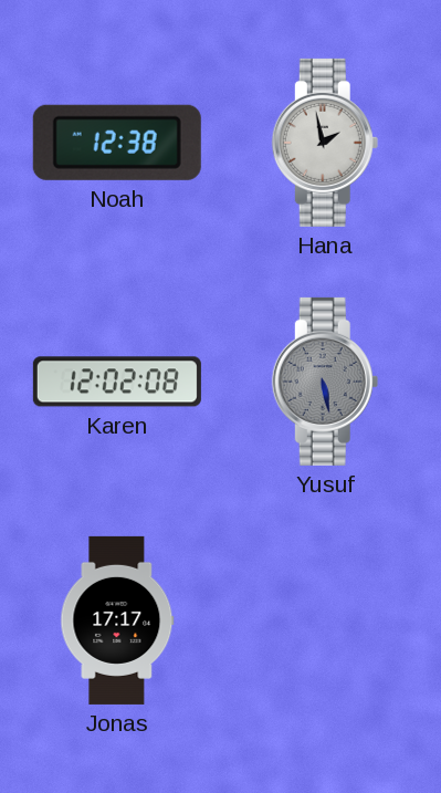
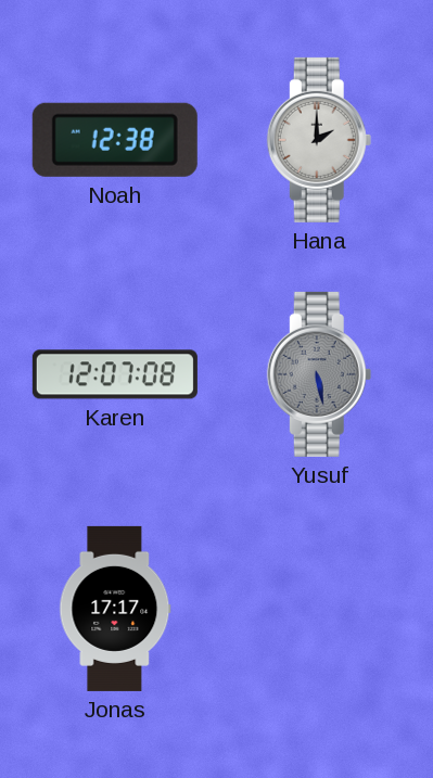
Hana: 1:58 -> 2:00
Karen: 12:02 -> 12:07
